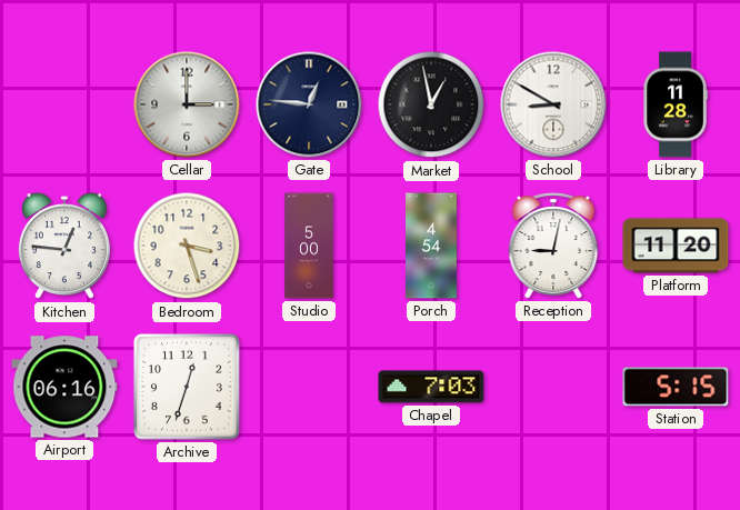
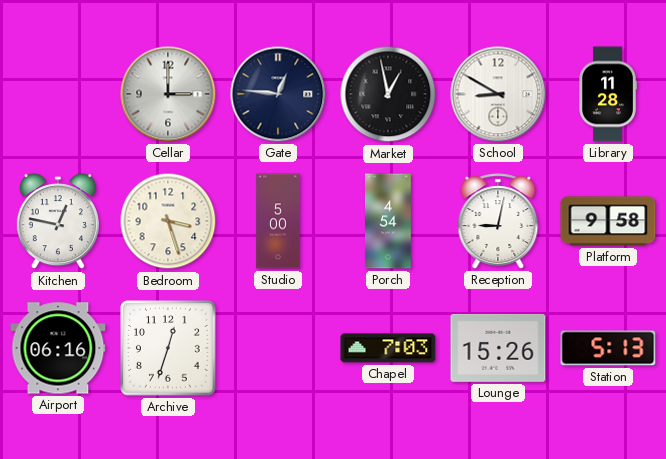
Kitchen: 12:46 -> 12:47
Platform: 11:20 -> 9:58
Lounge: none -> 15:26
Station: 5:15 -> 5:13
